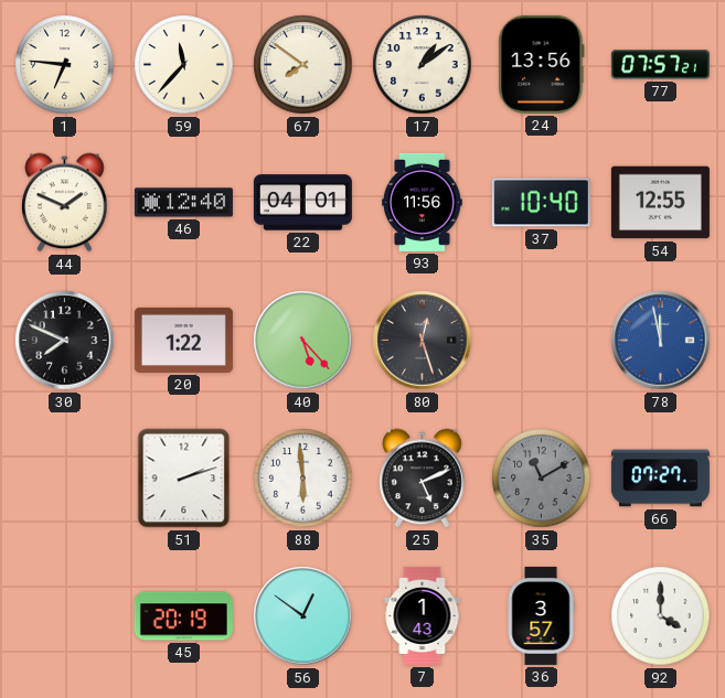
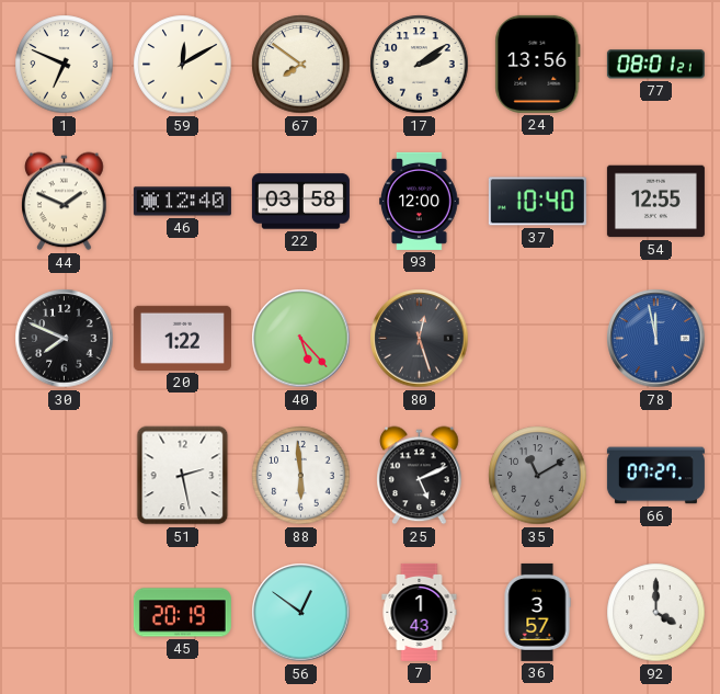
1: 6:46 -> 6:49
59: 11:37 -> 12:10
17: 1:09 -> 2:09
77: 07:57 -> 08:01
22: 04:01 -> 03:58
93: 11:56 -> 12:00
51: 2:12 -> 2:28
